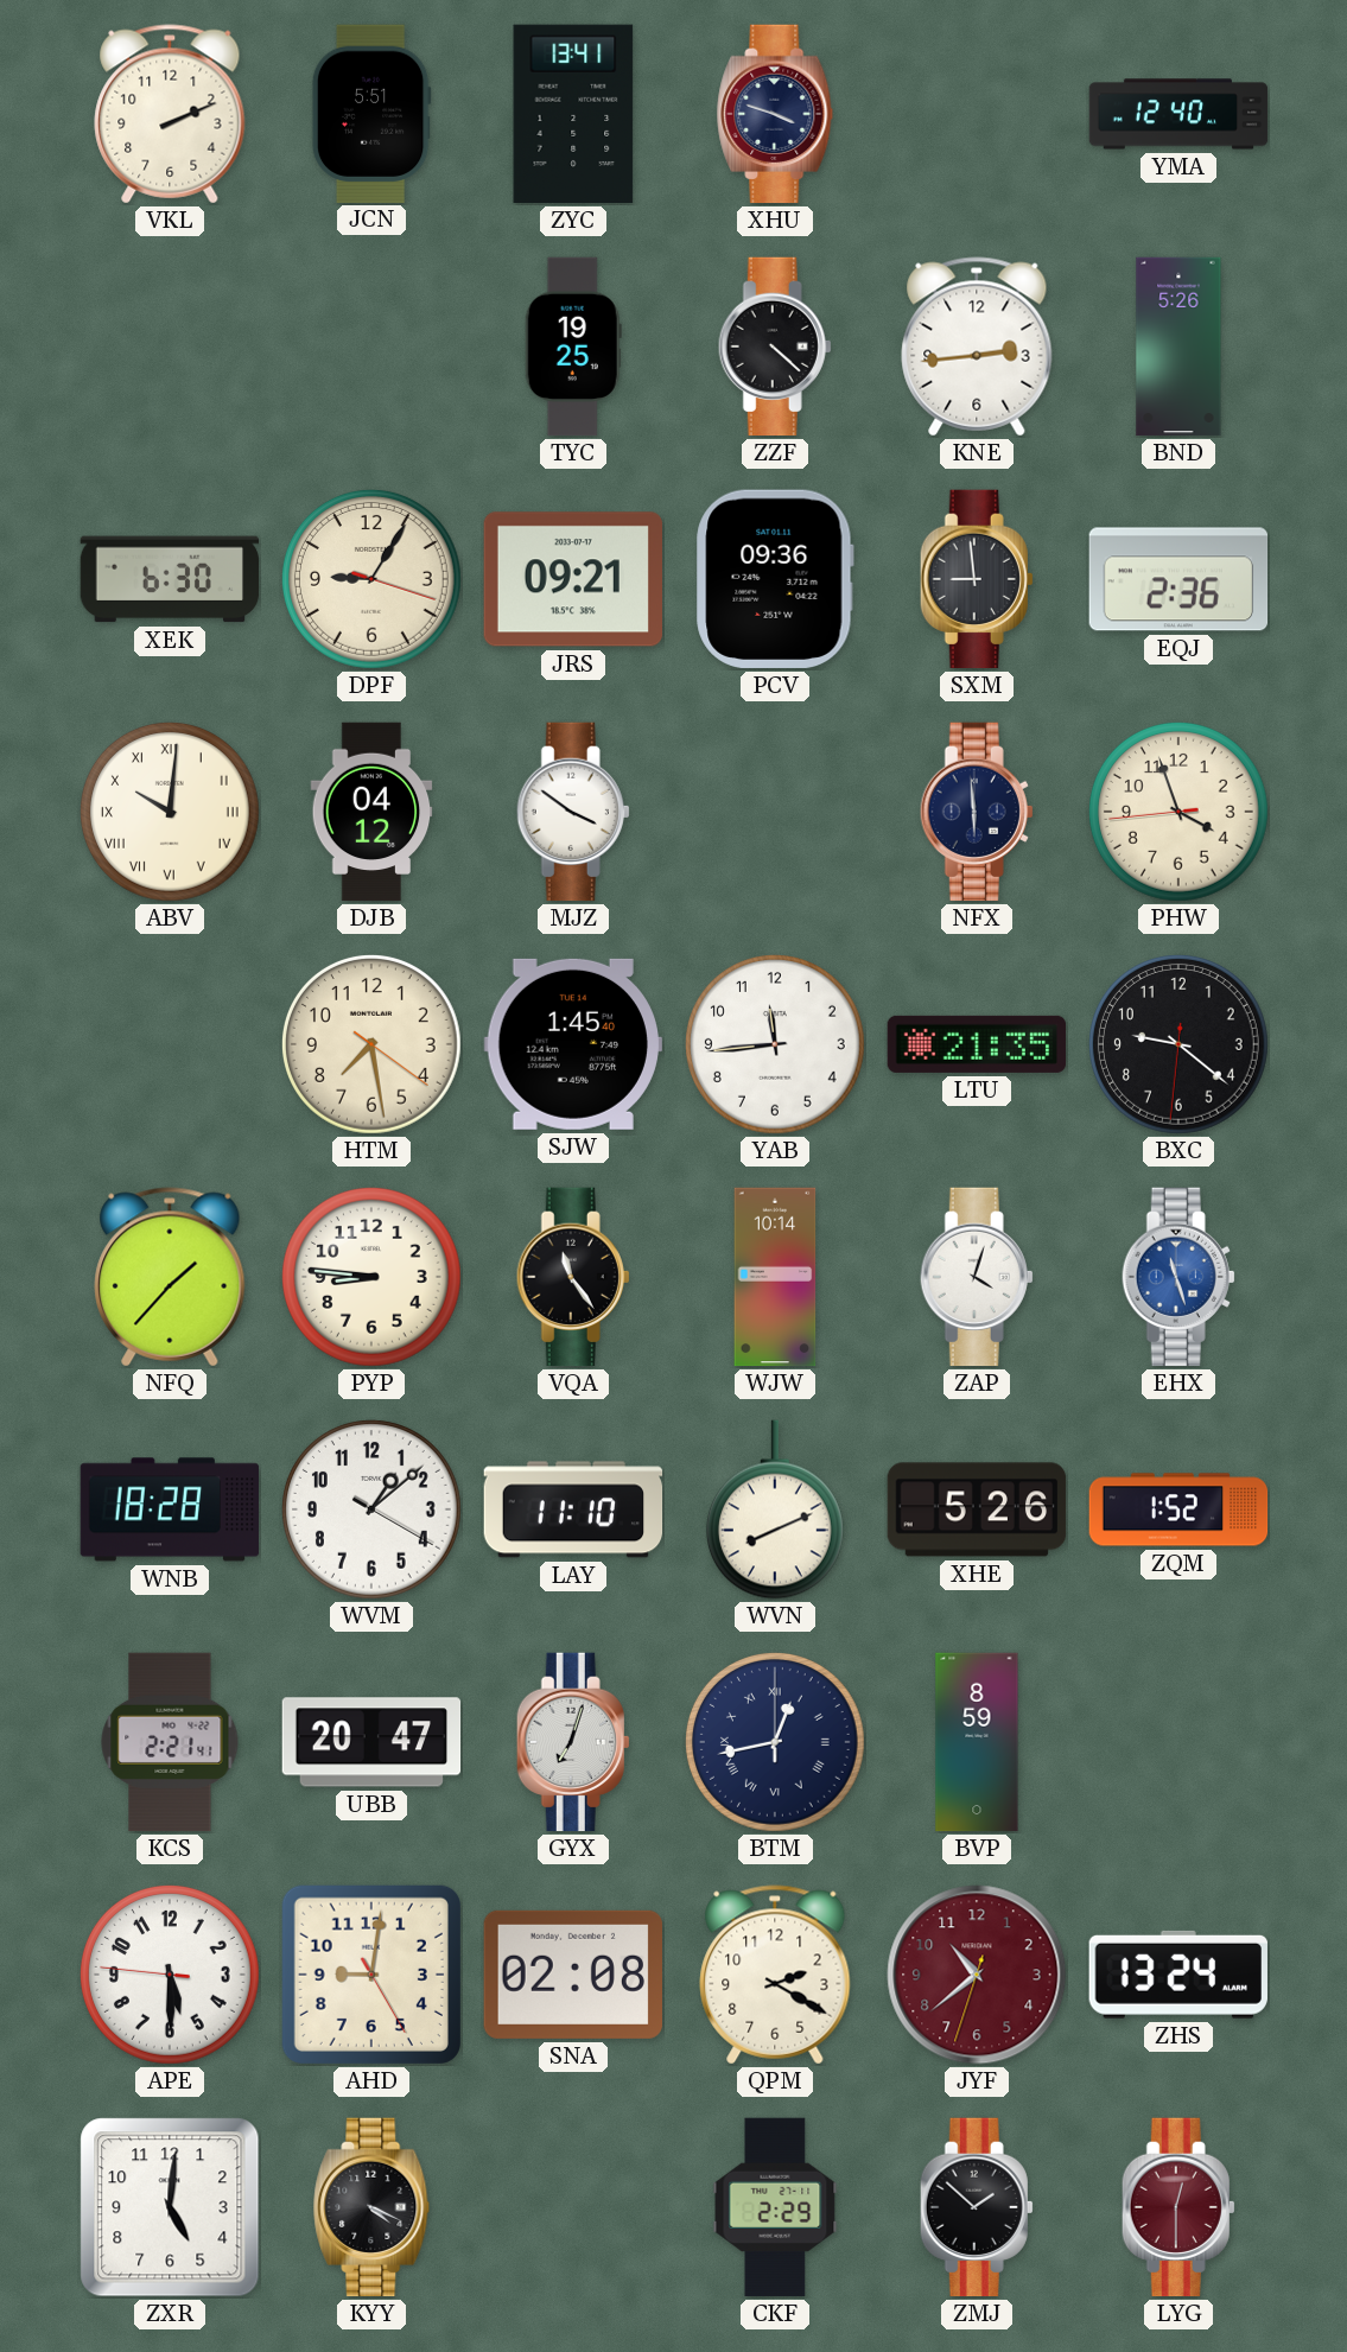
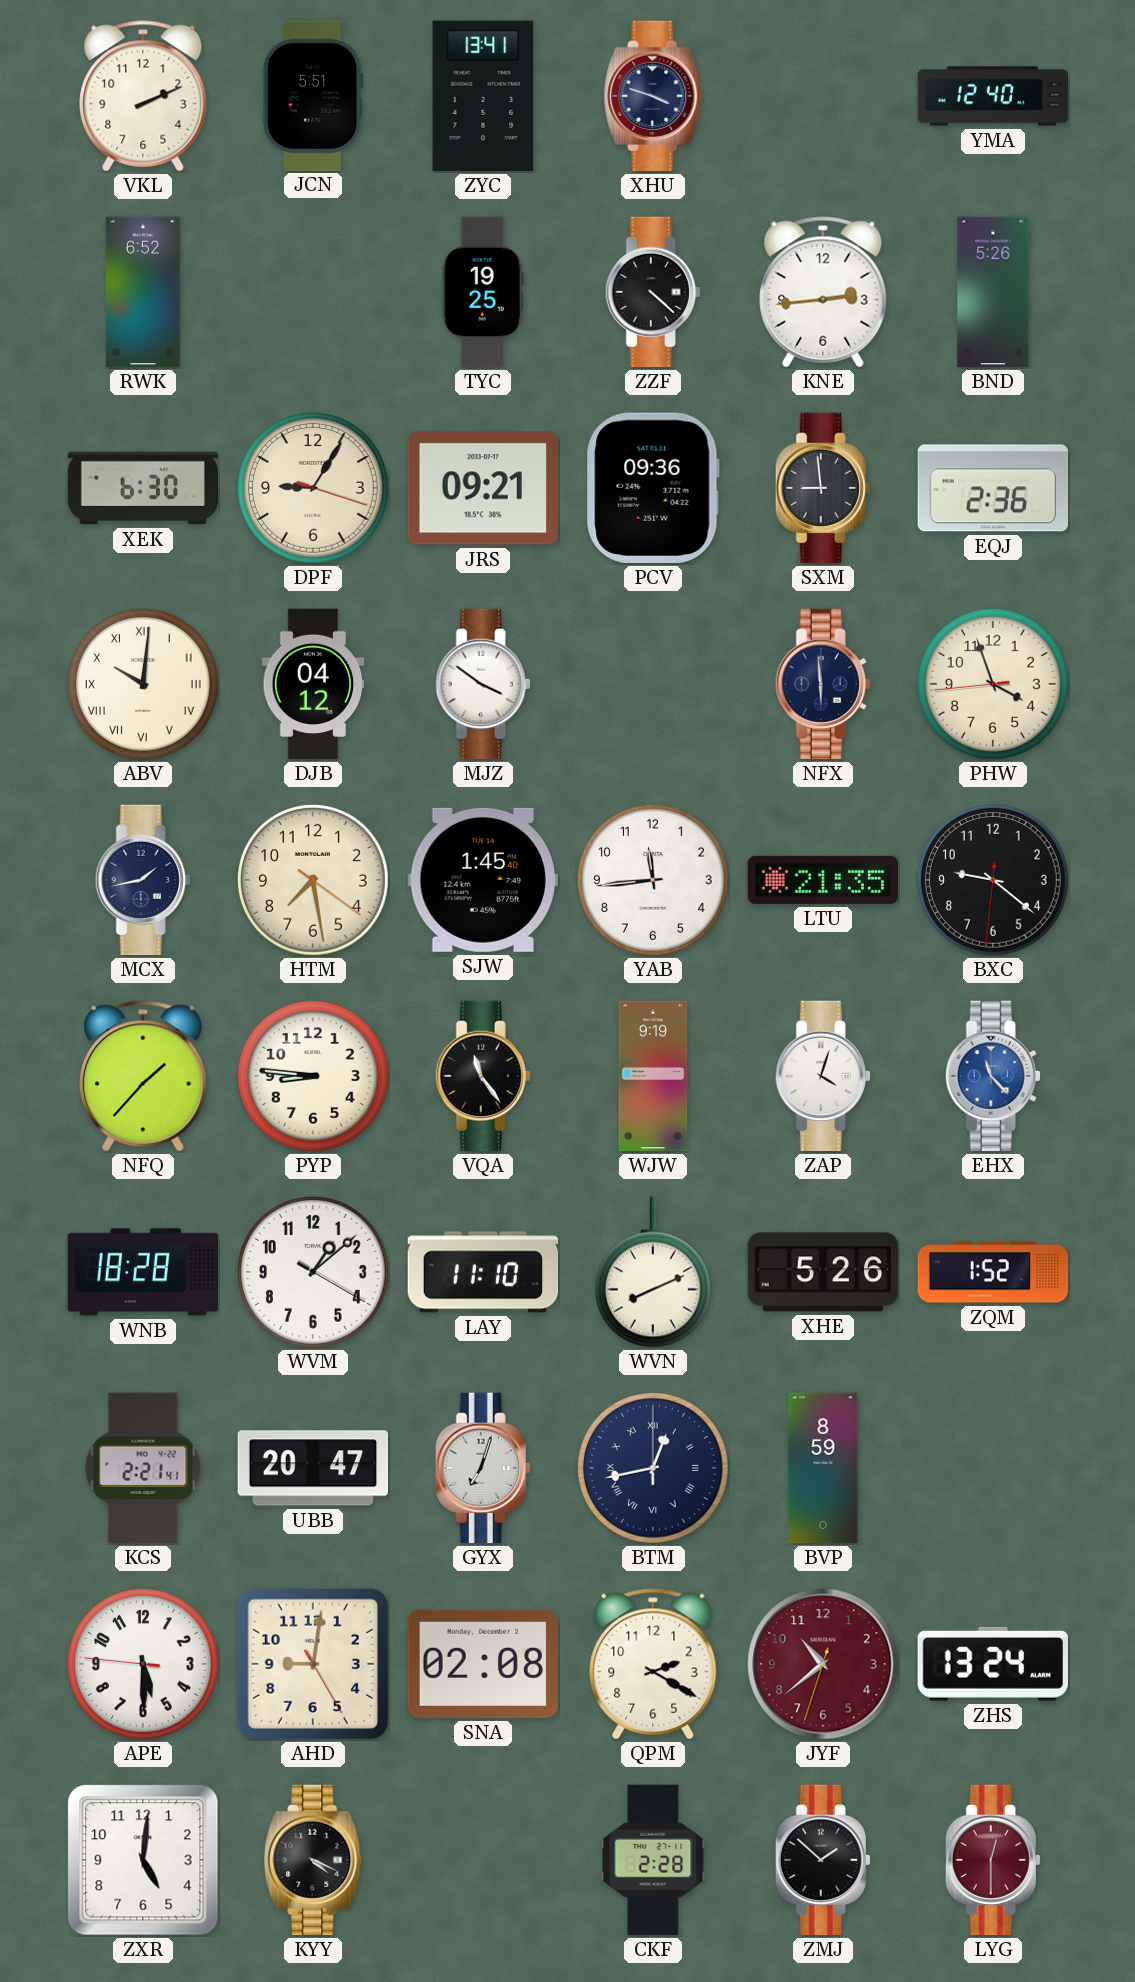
RWK: none -> 6:52
MCX: none -> 1:43
WJW: 10:14 -> 9:19
EHX: 11:27 -> 11:23
CKF: 2:29 -> 2:28
